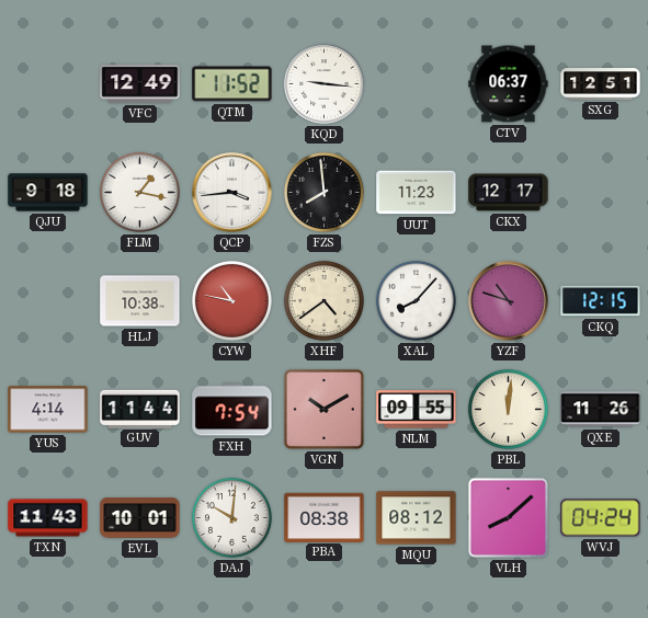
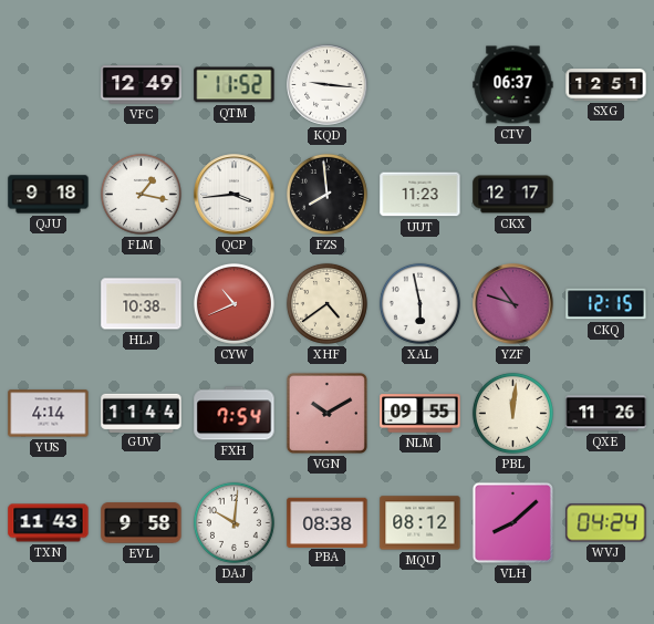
CYW: 10:47 -> 10:41
XAL: 8:07 -> 5:58
EVL: 10:01 -> 9:58
